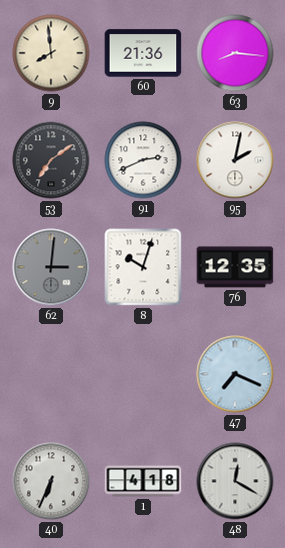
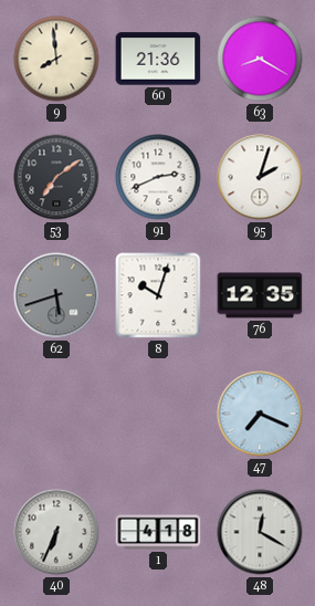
63: 8:16 -> 8:20
95: 2:02 -> 2:03
62: 3:01 -> 5:42
